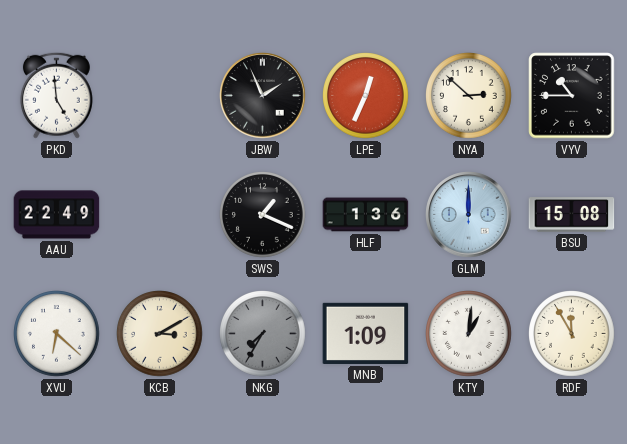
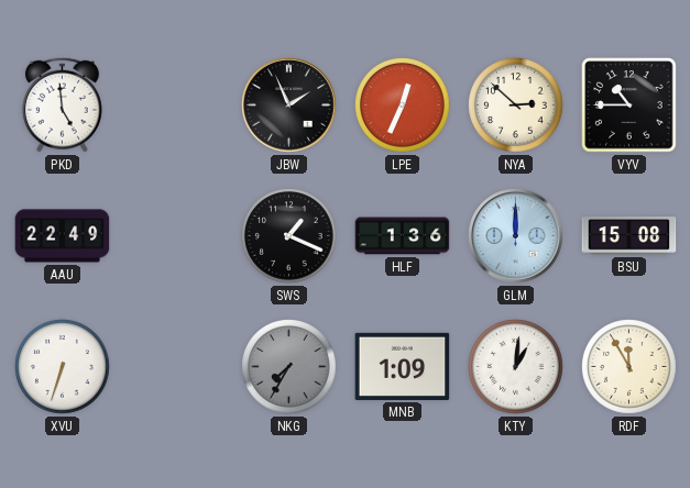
XVU: 6:22 -> 6:33
KCB: 3:10 -> none
